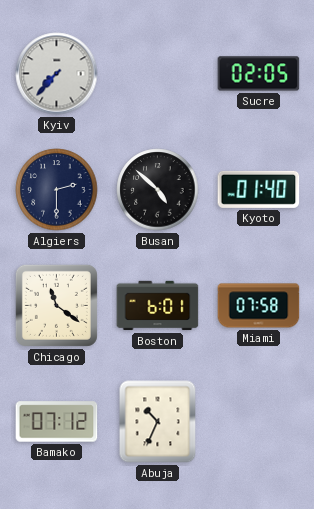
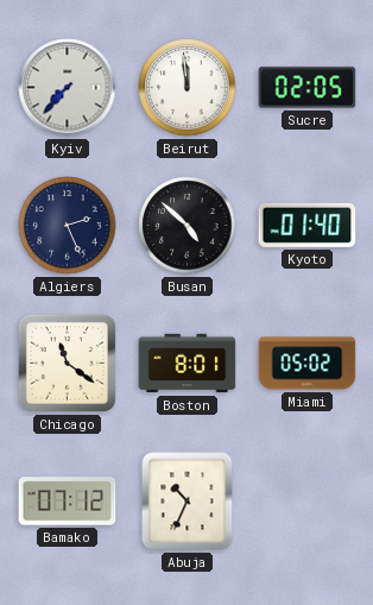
Beirut: none -> 11:59
Algiers: 2:30 -> 2:26
Boston: 6:01 -> 8:01
Miami: 07:58 -> 05:02
